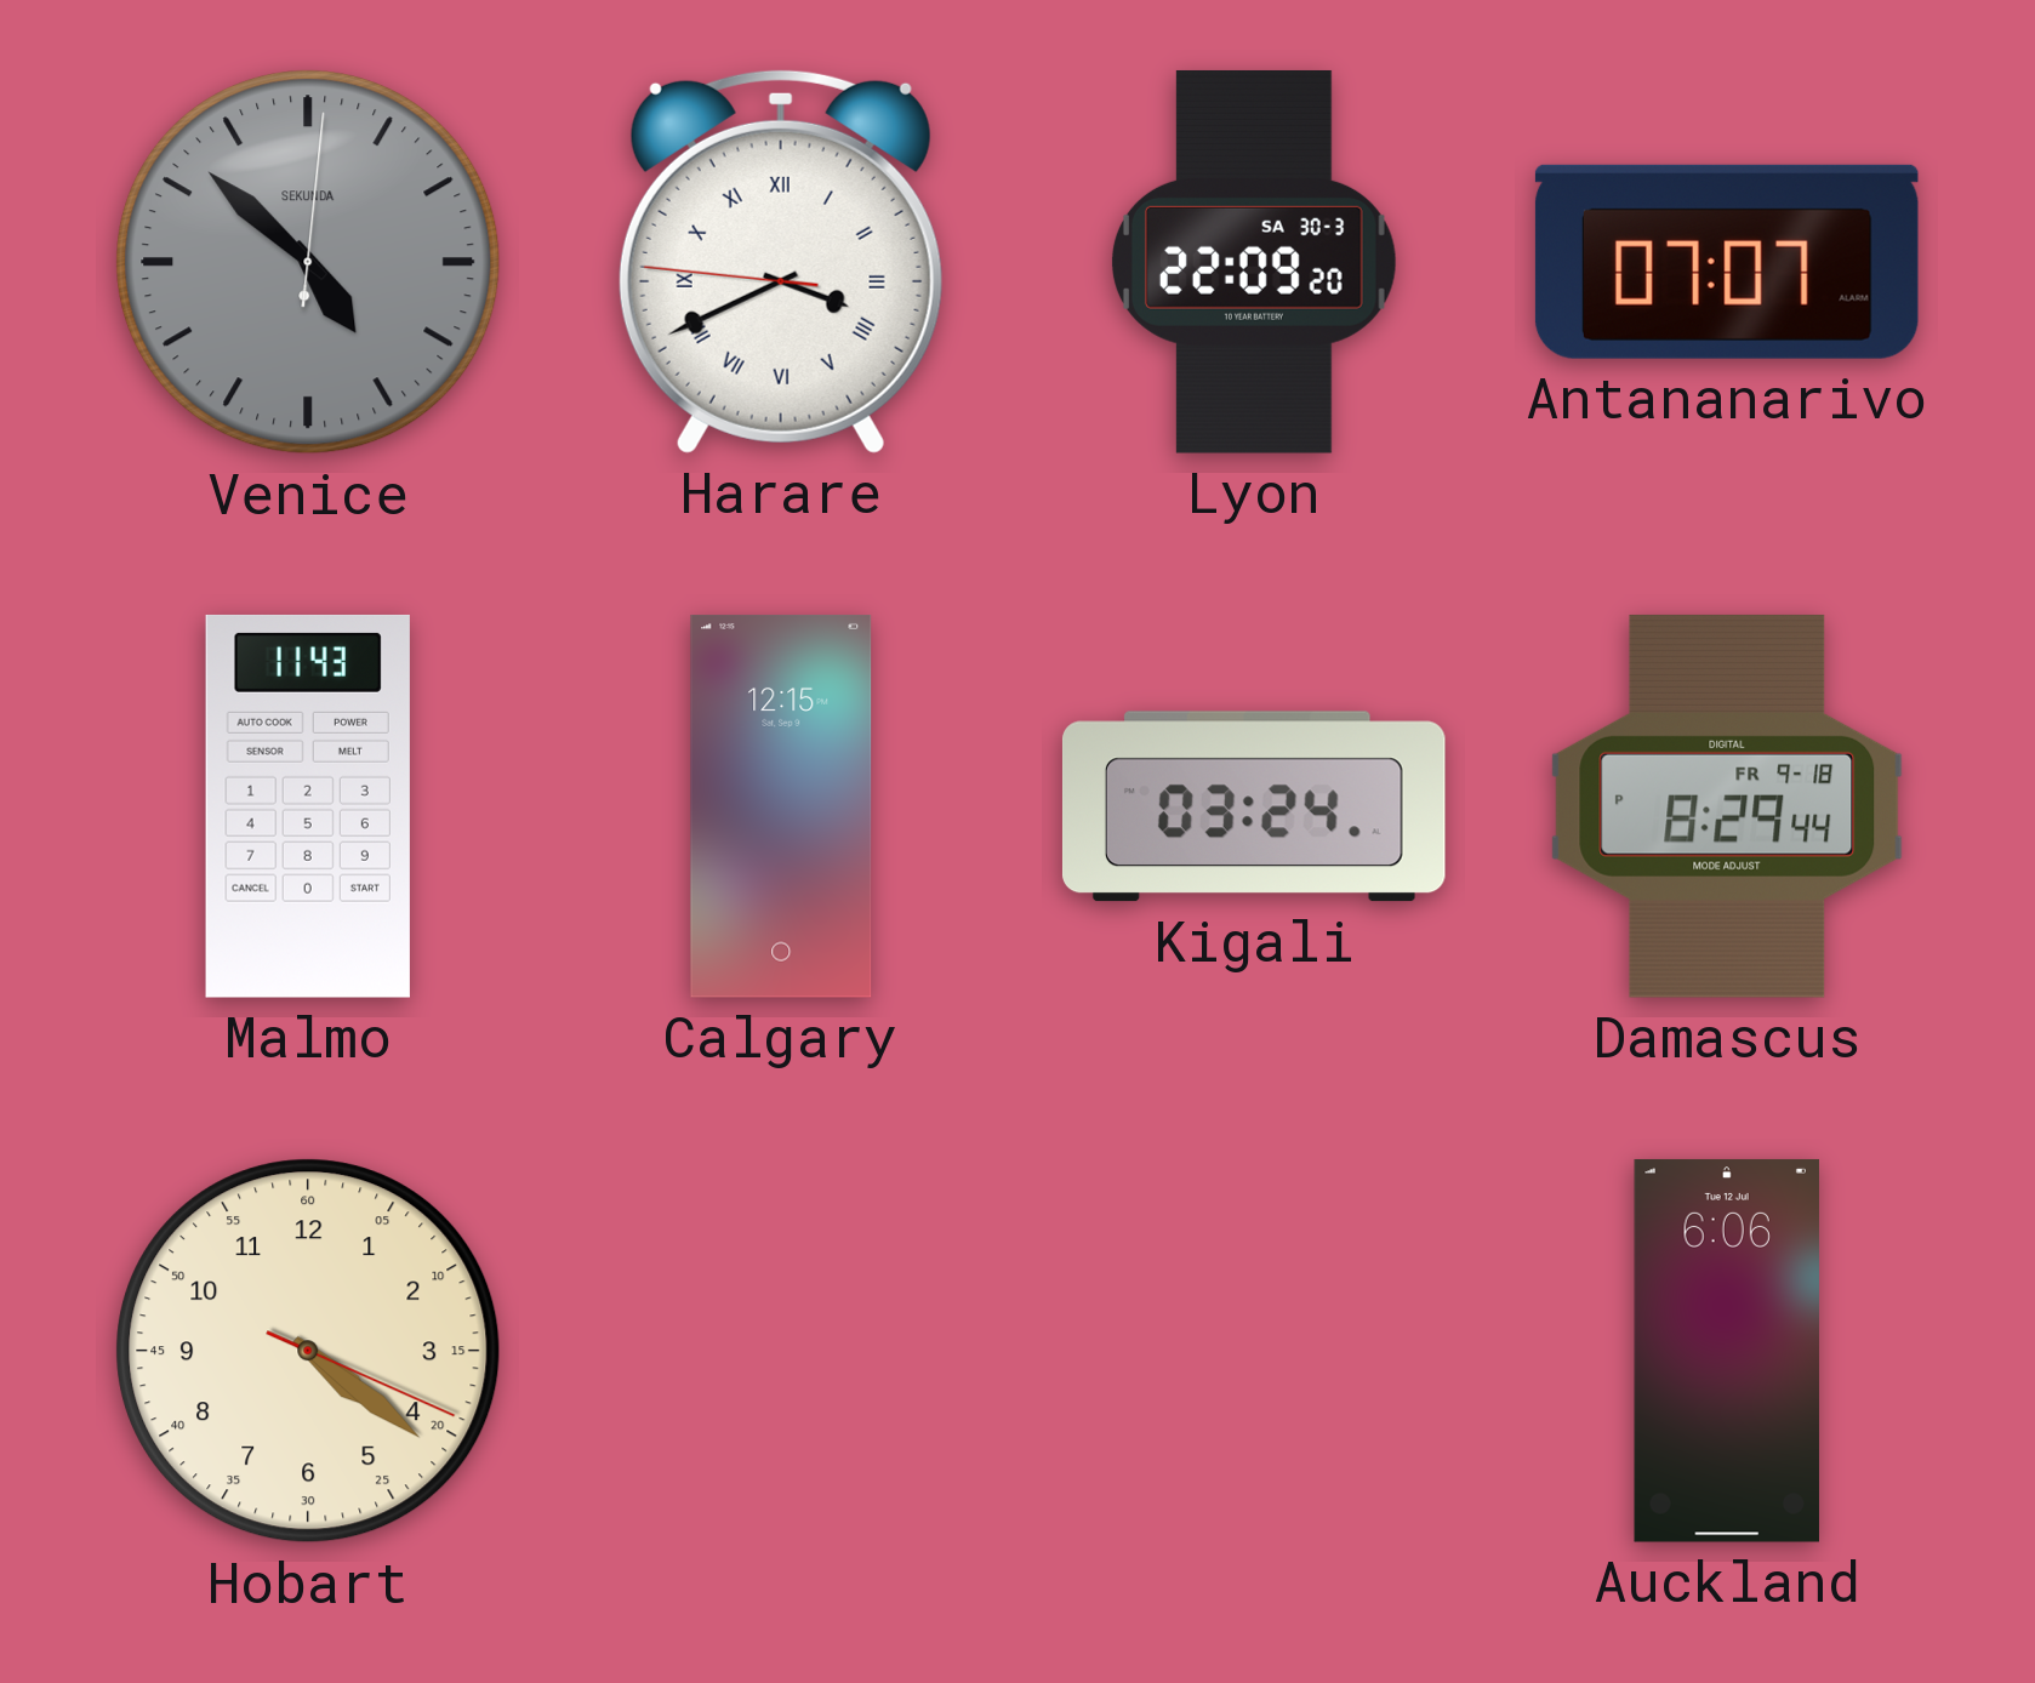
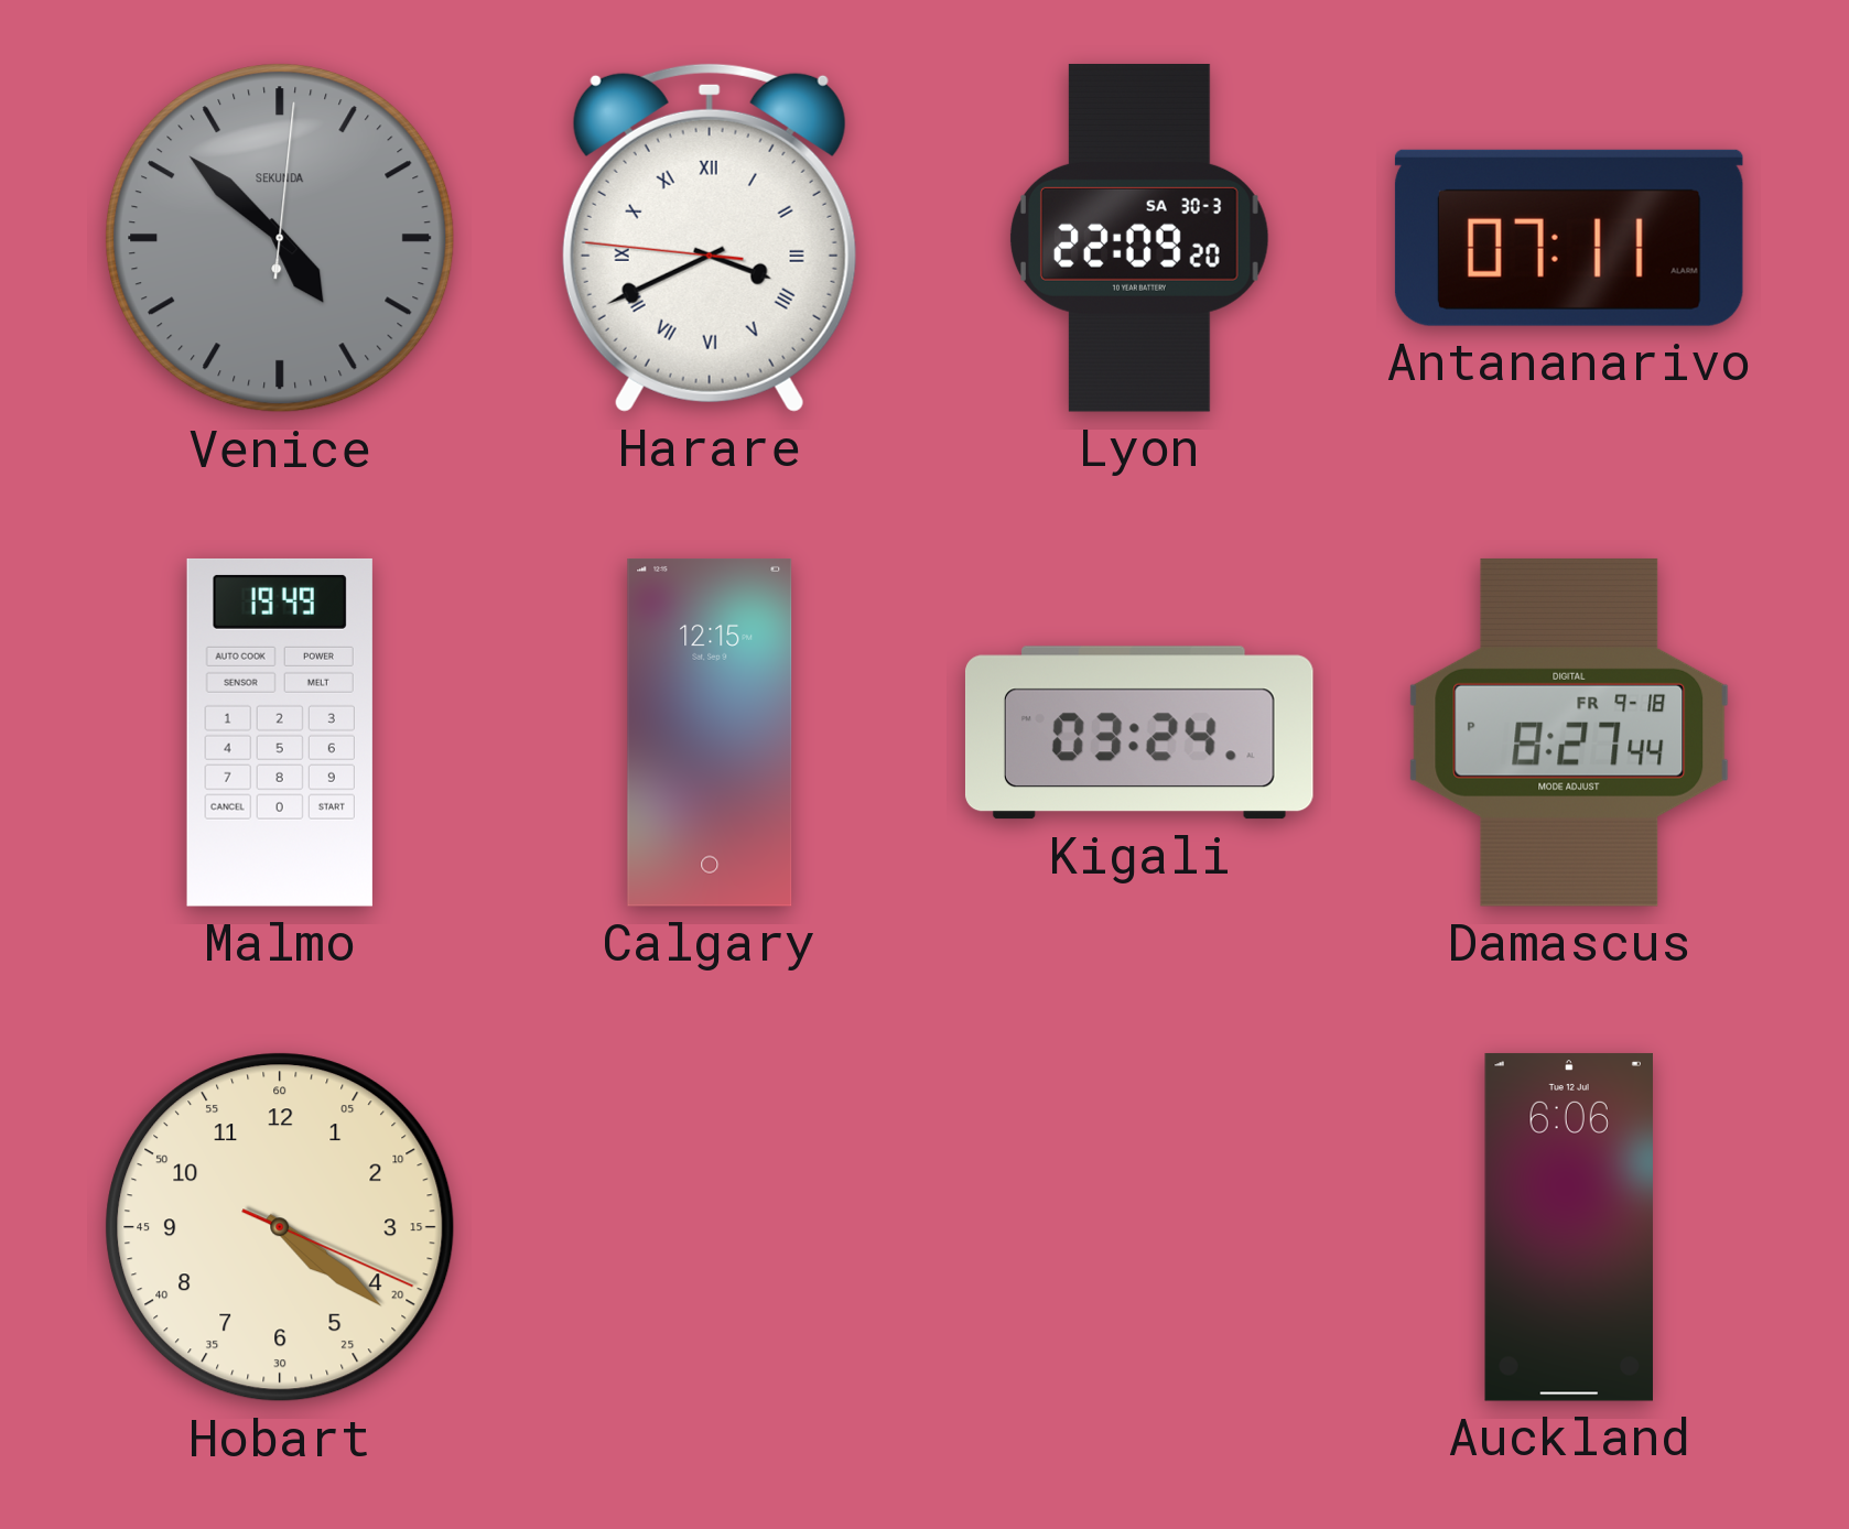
Antananarivo: 07:07 -> 07:11
Malmo: 11:43 -> 19:49
Damascus: 8:29 -> 8:27
